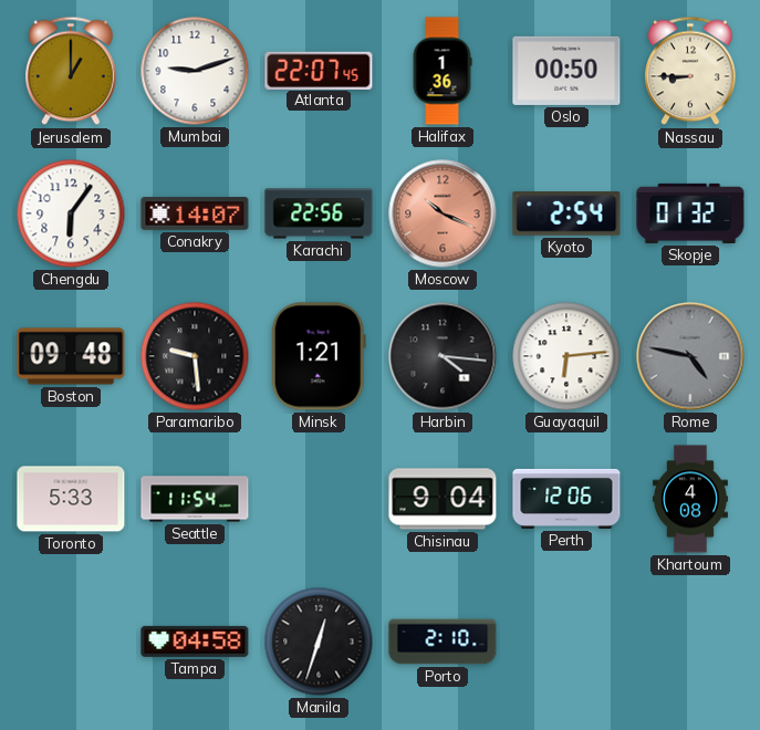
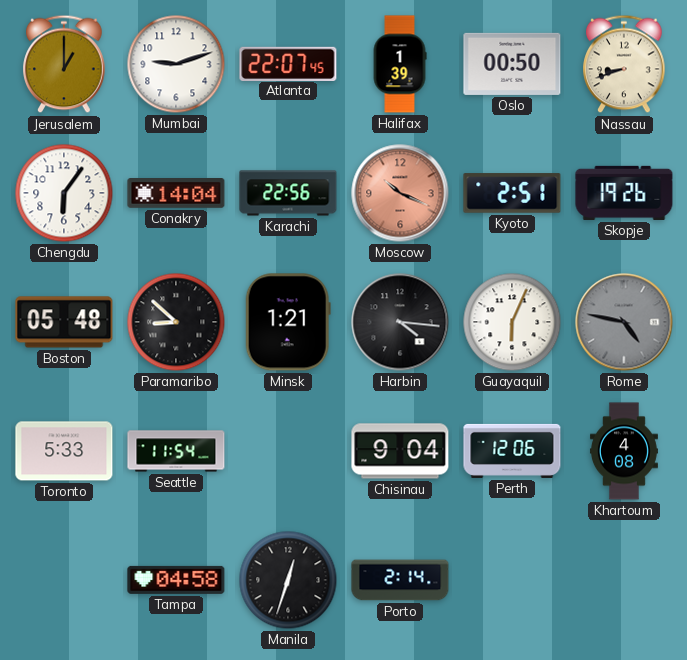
Halifax: 1:36 -> 1:39
Nassau: 8:45 -> 8:42
Conakry: 14:07 -> 14:04
Kyoto: 2:54 -> 2:51
Skopje: 01:32 -> 19:26
Boston: 09:48 -> 05:48
Paramaribo: 9:29 -> 8:52
Guayaquil: 6:14 -> 6:04
Porto: 2:10 -> 2:14
